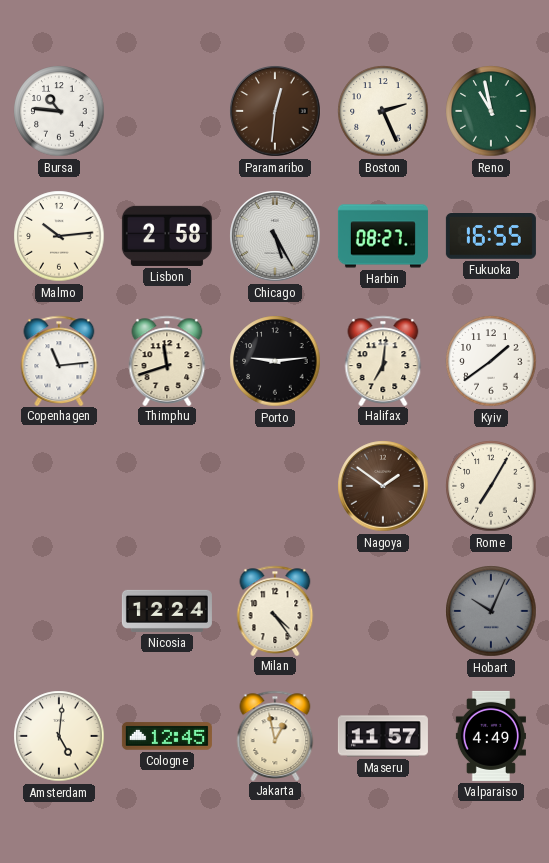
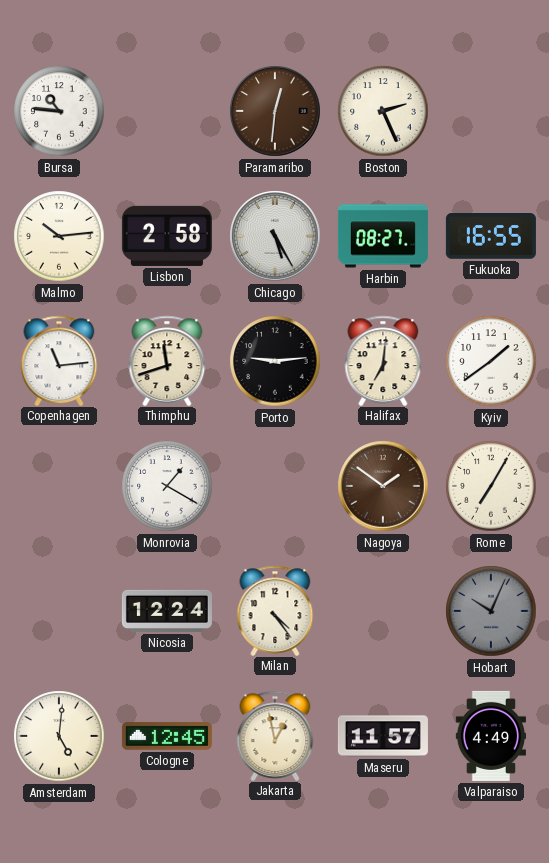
Reno: 10:58 -> none
Monrovia: none -> 1:20
